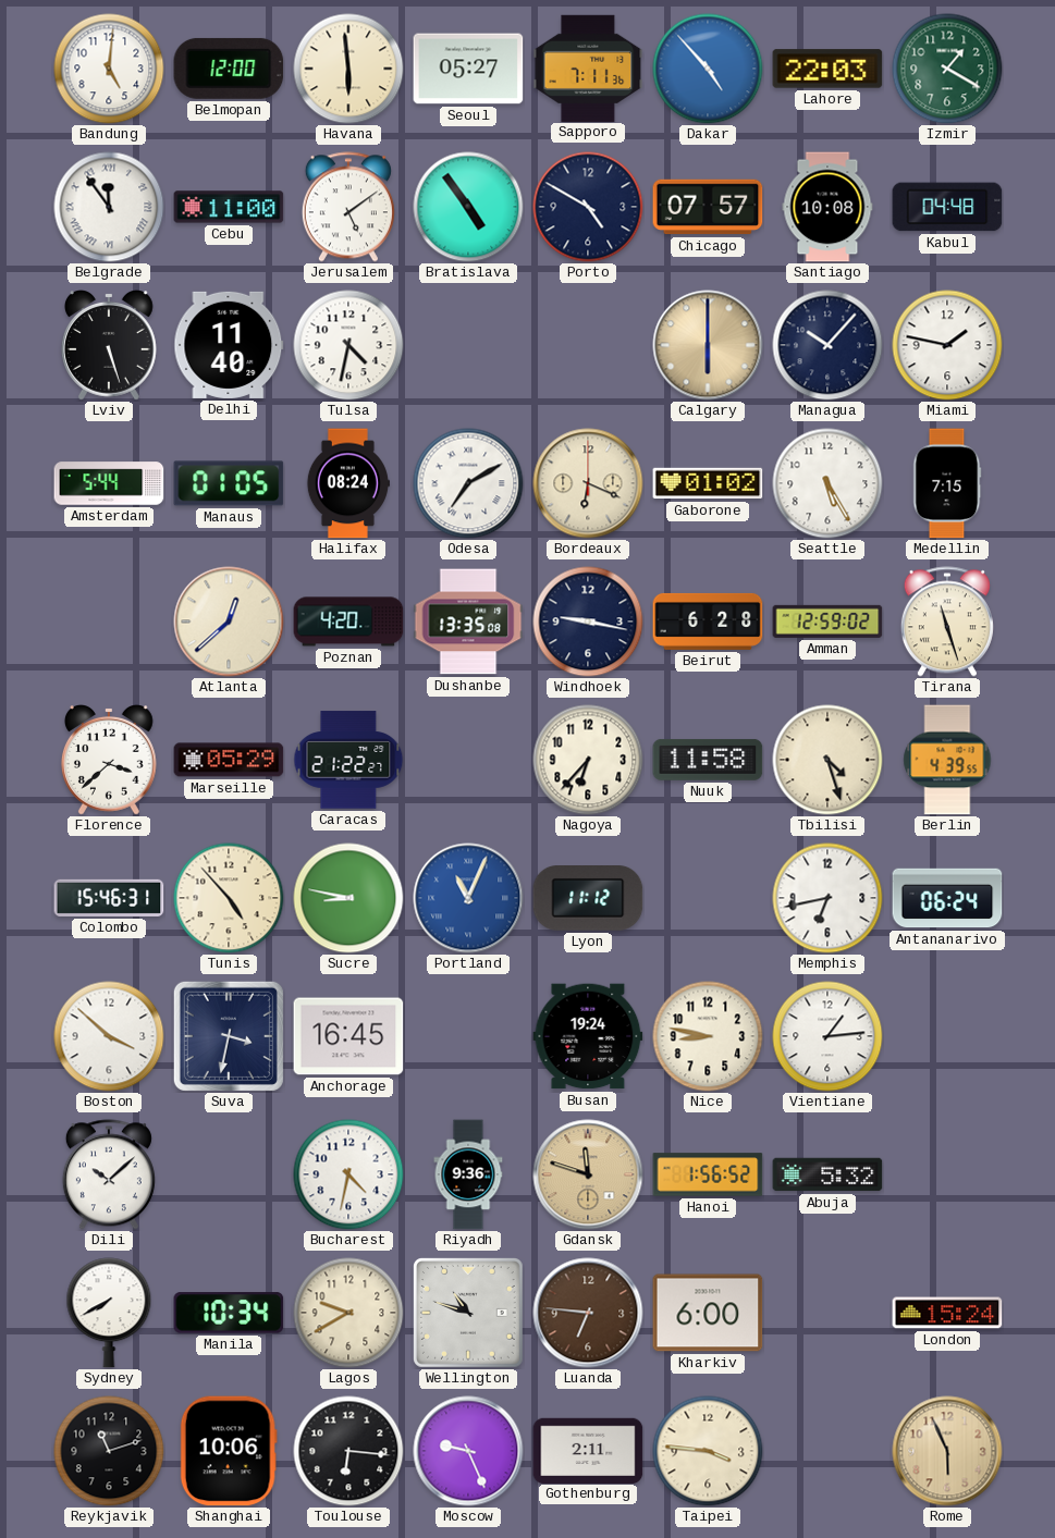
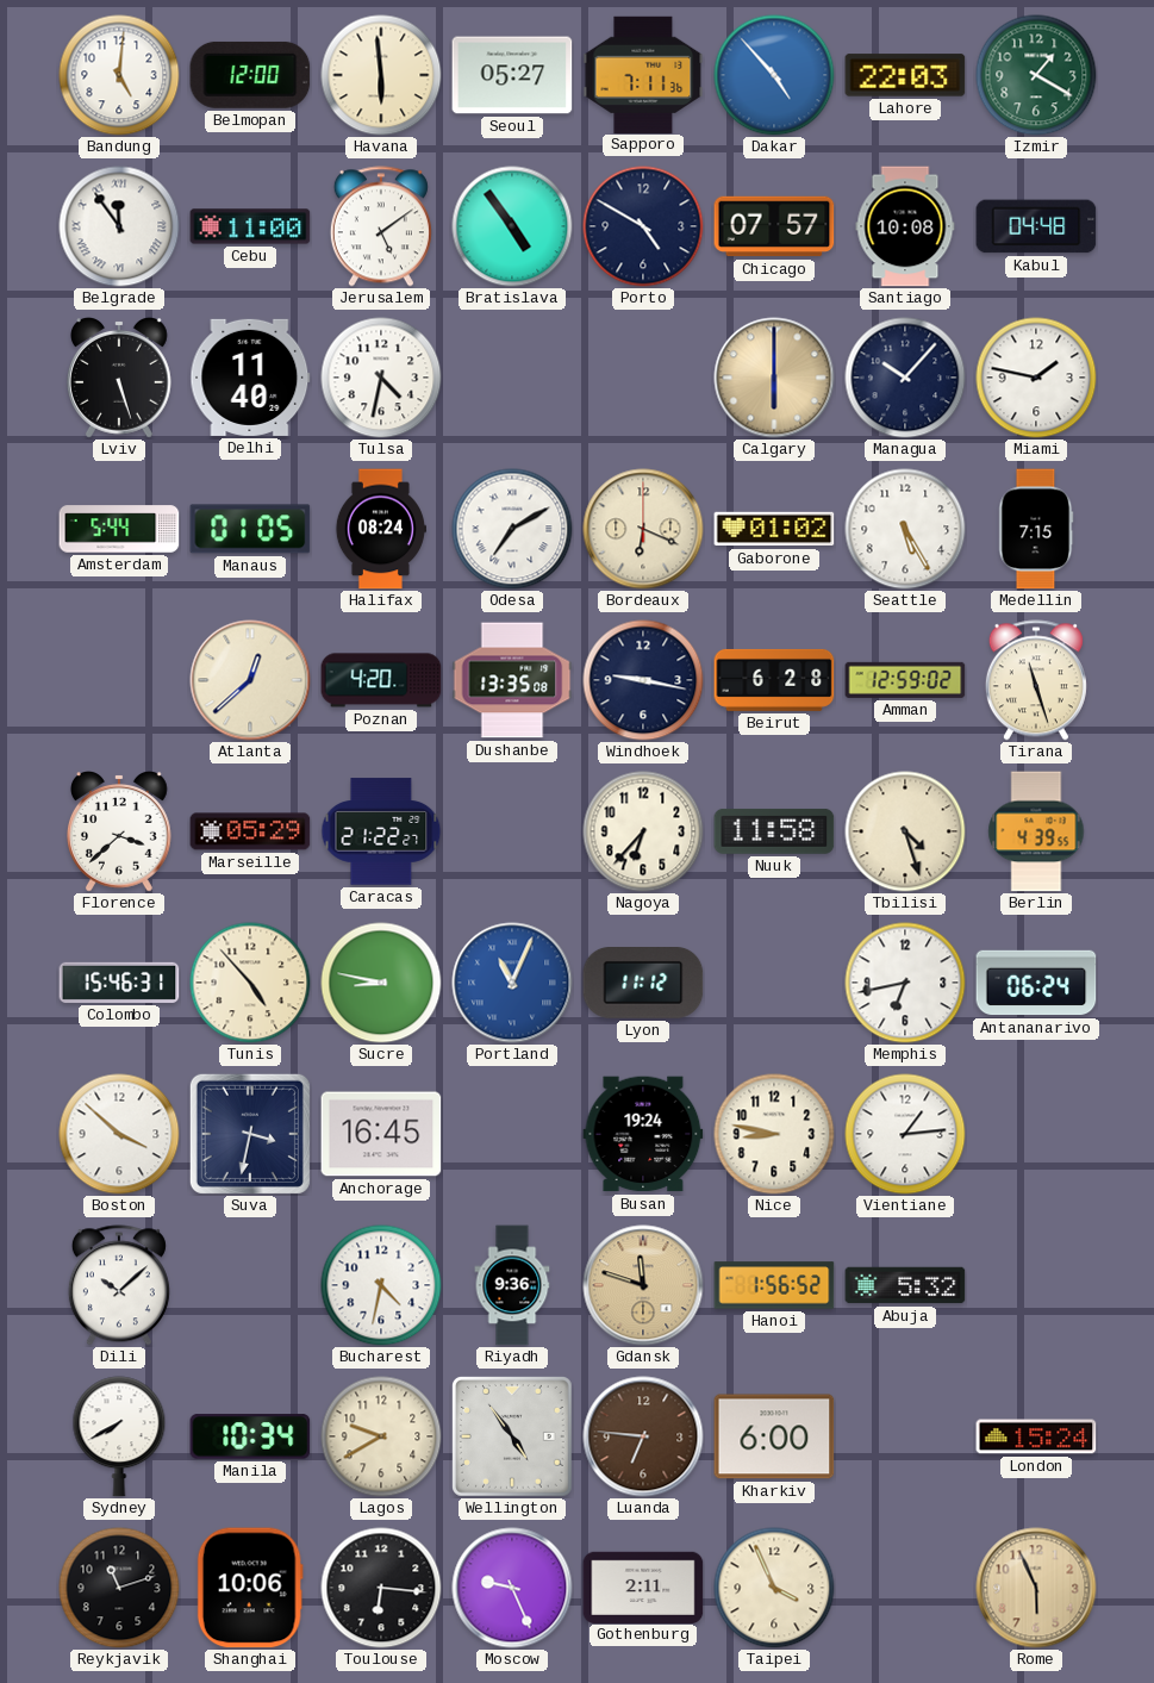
Wellington: 10:48 -> 4:54
Taipei: 3:46 -> 3:56
